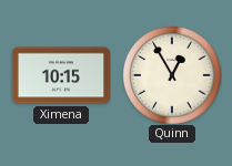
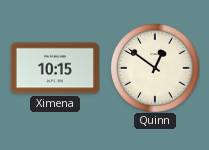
Quinn: 12:55 -> 12:51
